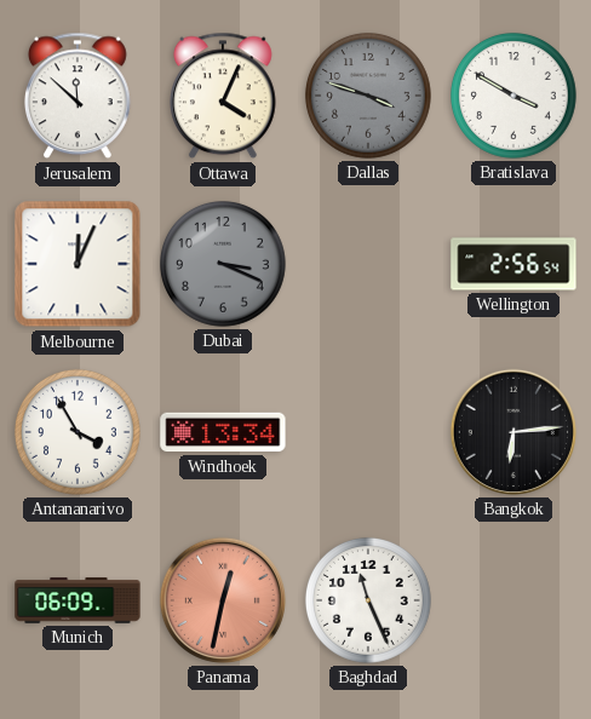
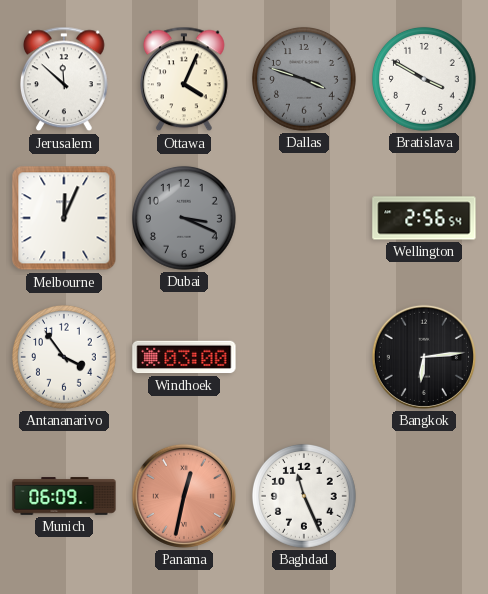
Antananarivo: 3:55 -> 3:54
Windhoek: 13:34 -> 03:00
